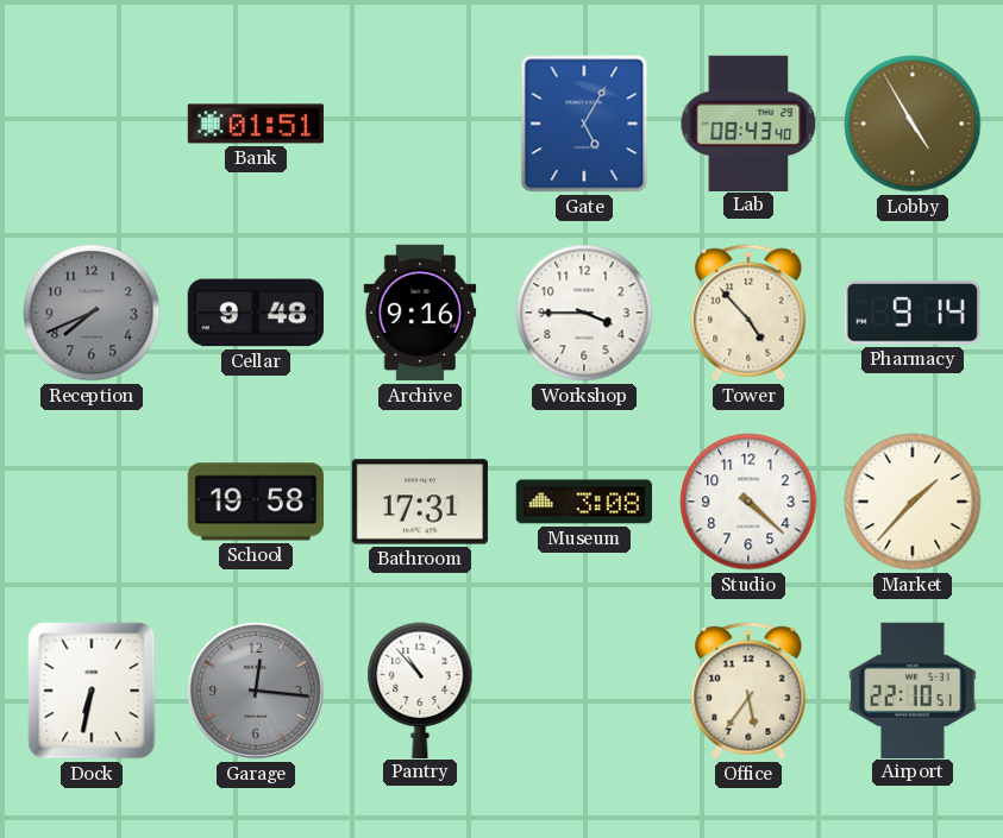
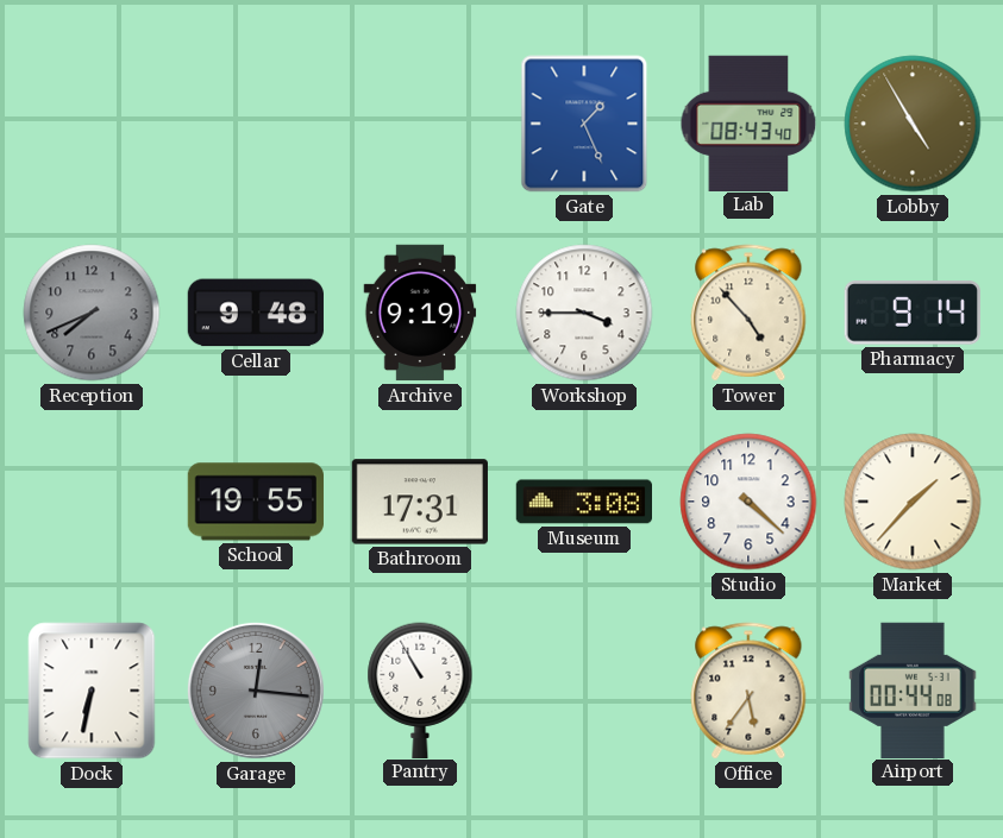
Bank: 01:51 -> none
Gate: 5:05 -> 1:26
Archive: 9:16 -> 9:19
School: 19:58 -> 19:55
Pantry: 10:53 -> 10:55
Airport: 22:10 -> 00:44
